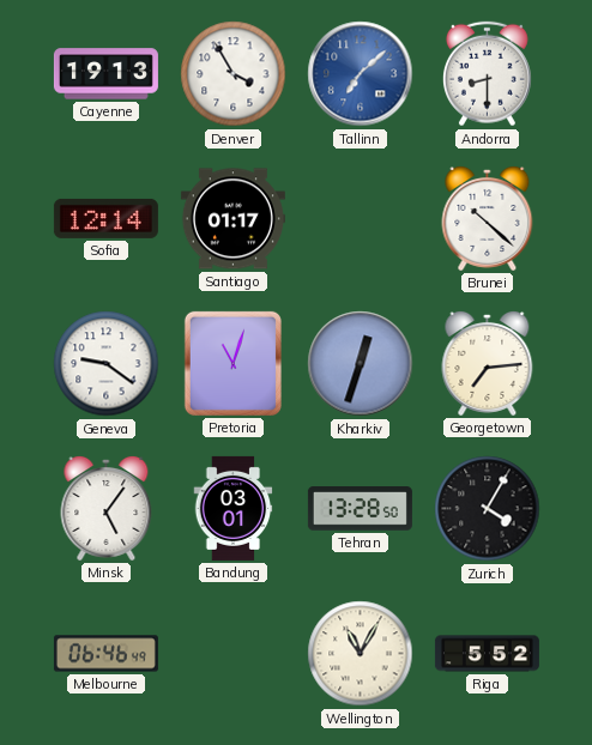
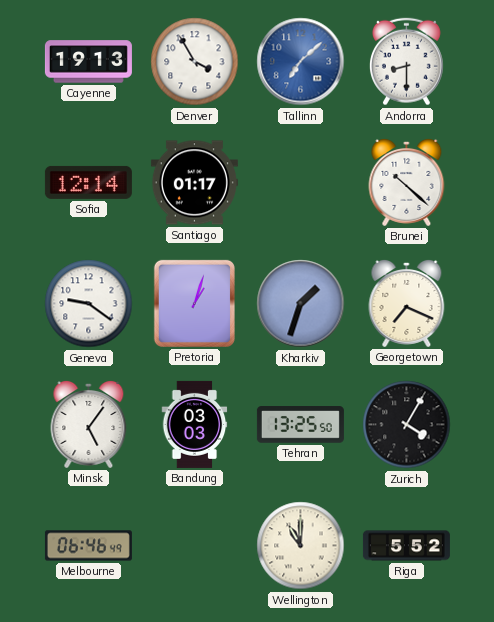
Pretoria: 11:03 -> 1:03
Kharkiv: 12:33 -> 1:33
Georgetown: 7:14 -> 7:19
Bandung: 03:01 -> 03:03
Tehran: 13:28 -> 13:25
Wellington: 11:05 -> 11:00
